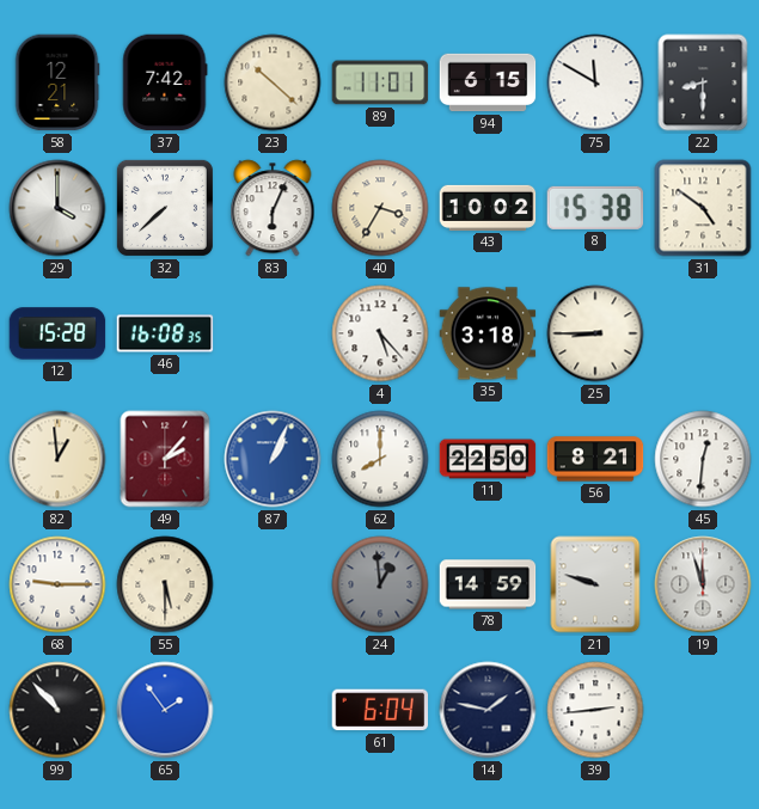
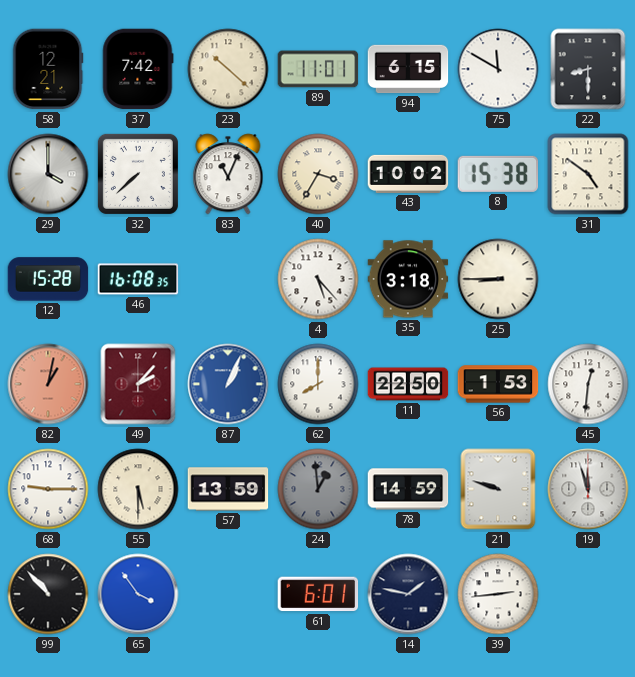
83: 6:04 -> 11:04
82: 12:59 -> 1:02
82 dial: cream -> salmon
56: 8:21 -> 1:53
57: none -> 13:59
65: 1:54 -> 3:54
61: 6:04 -> 6:01
